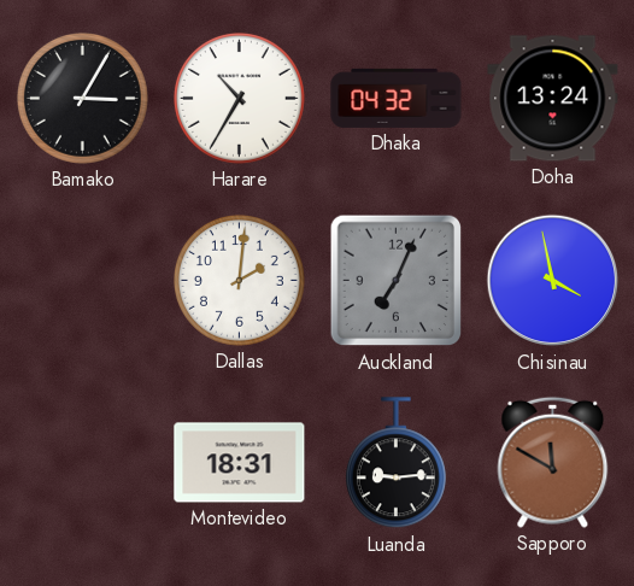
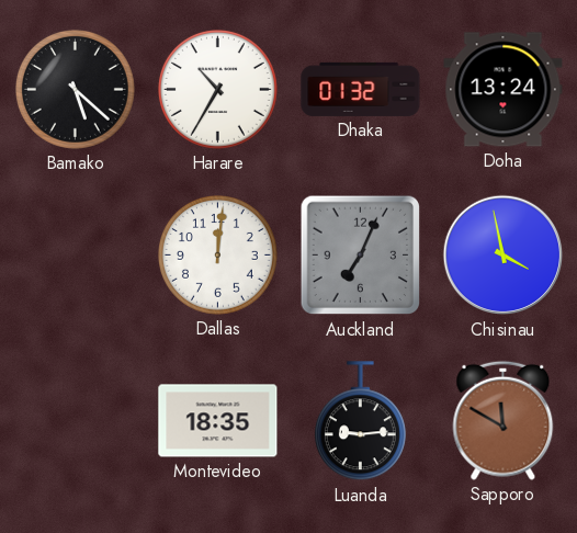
Bamako: 3:05 -> 5:22
Dhaka: 04:32 -> 01:32
Dallas: 2:01 -> 12:01
Montevideo: 18:31 -> 18:35
